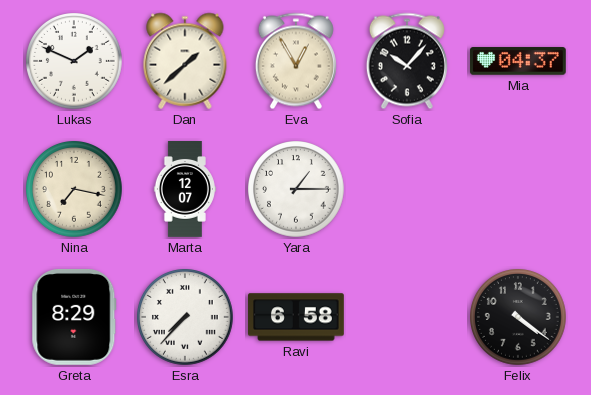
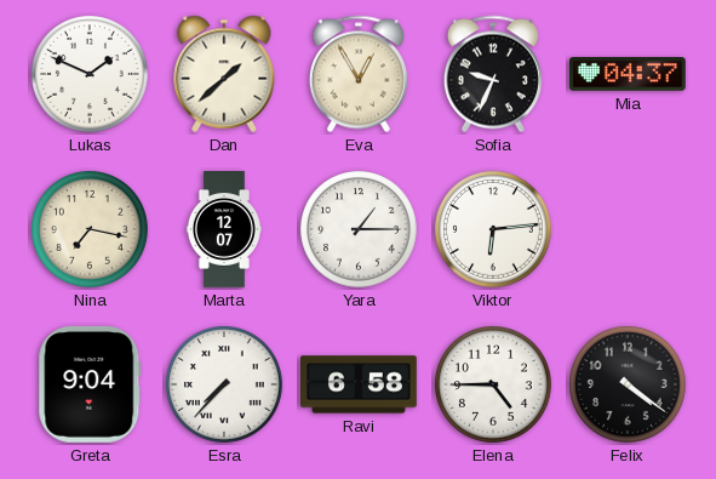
Sofia: 10:07 -> 9:34
Viktor: none -> 6:14
Greta: 8:29 -> 9:04
Elena: none -> 4:45
